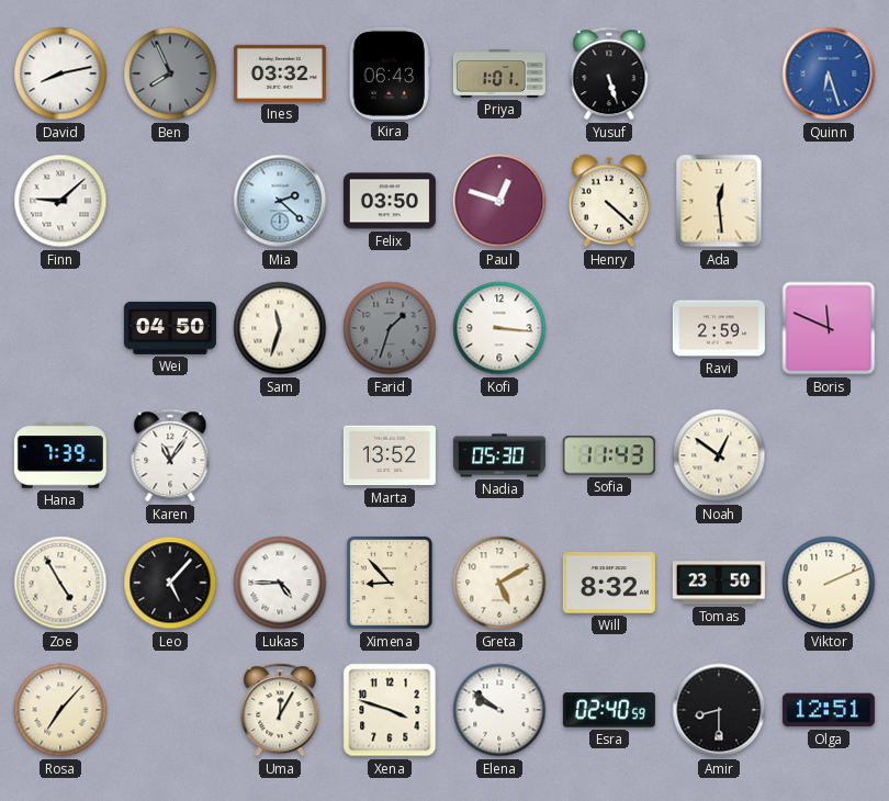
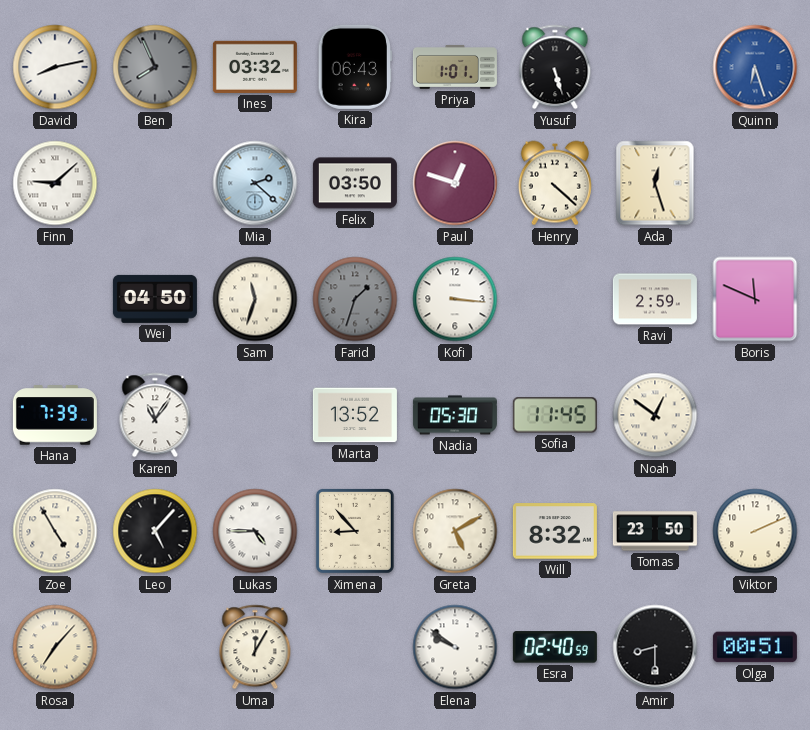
Ada: 12:29 -> 12:27
Sofia: 11:43 -> 11:45
Xena: 3:48 -> none
Olga: 12:51 -> 00:51
